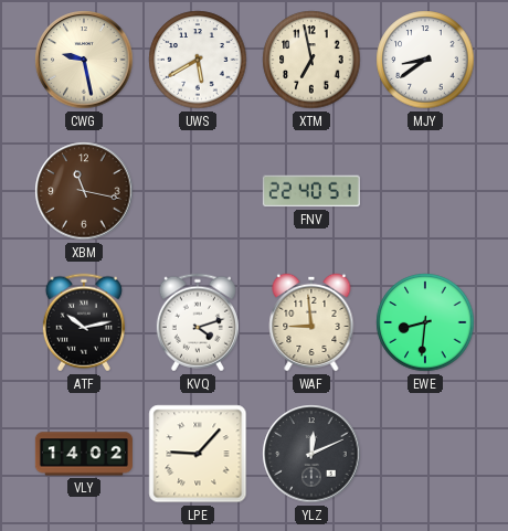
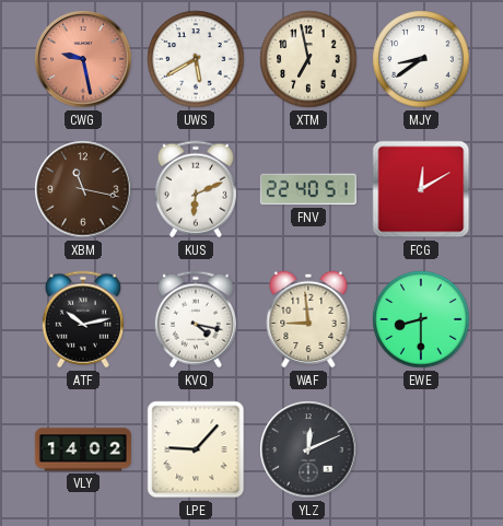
CWG dial: cream -> salmon
KUS: none -> 6:11
FCG: none -> 12:10
KVQ: 4:12 -> 4:17
EWE: 8:31 -> 8:30
